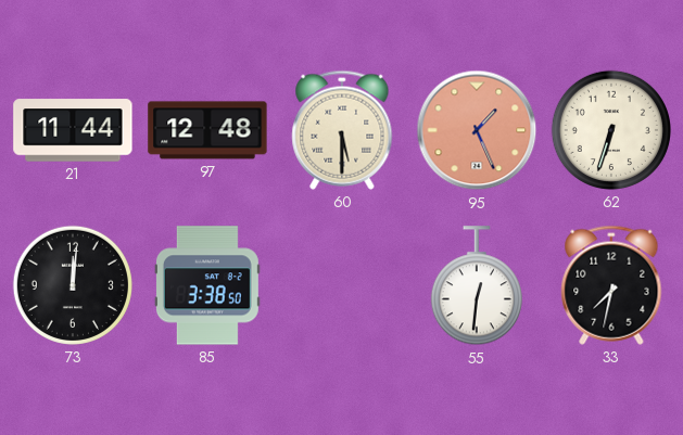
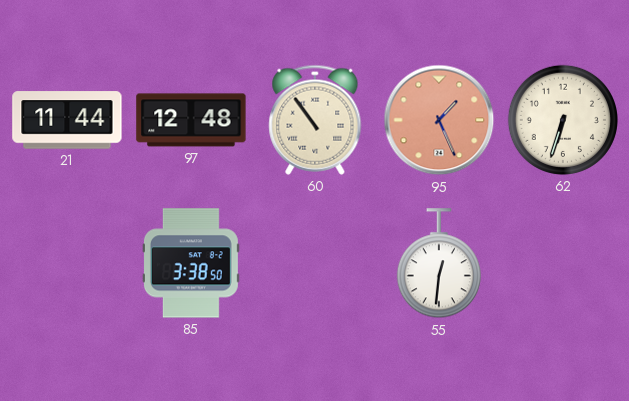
60: 5:30 -> 10:54
73: 12:01 -> none
33: 7:32 -> none
